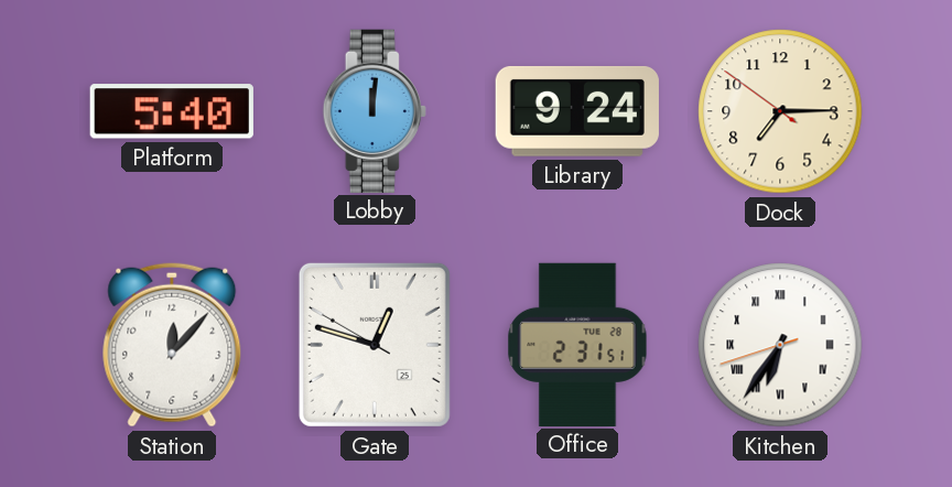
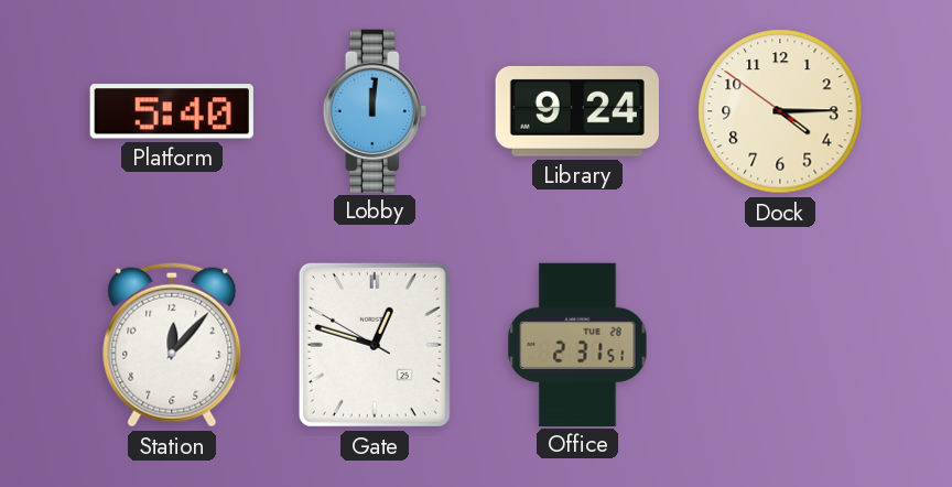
Dock: 7:14 -> 4:14
Kitchen: 6:35 -> none
